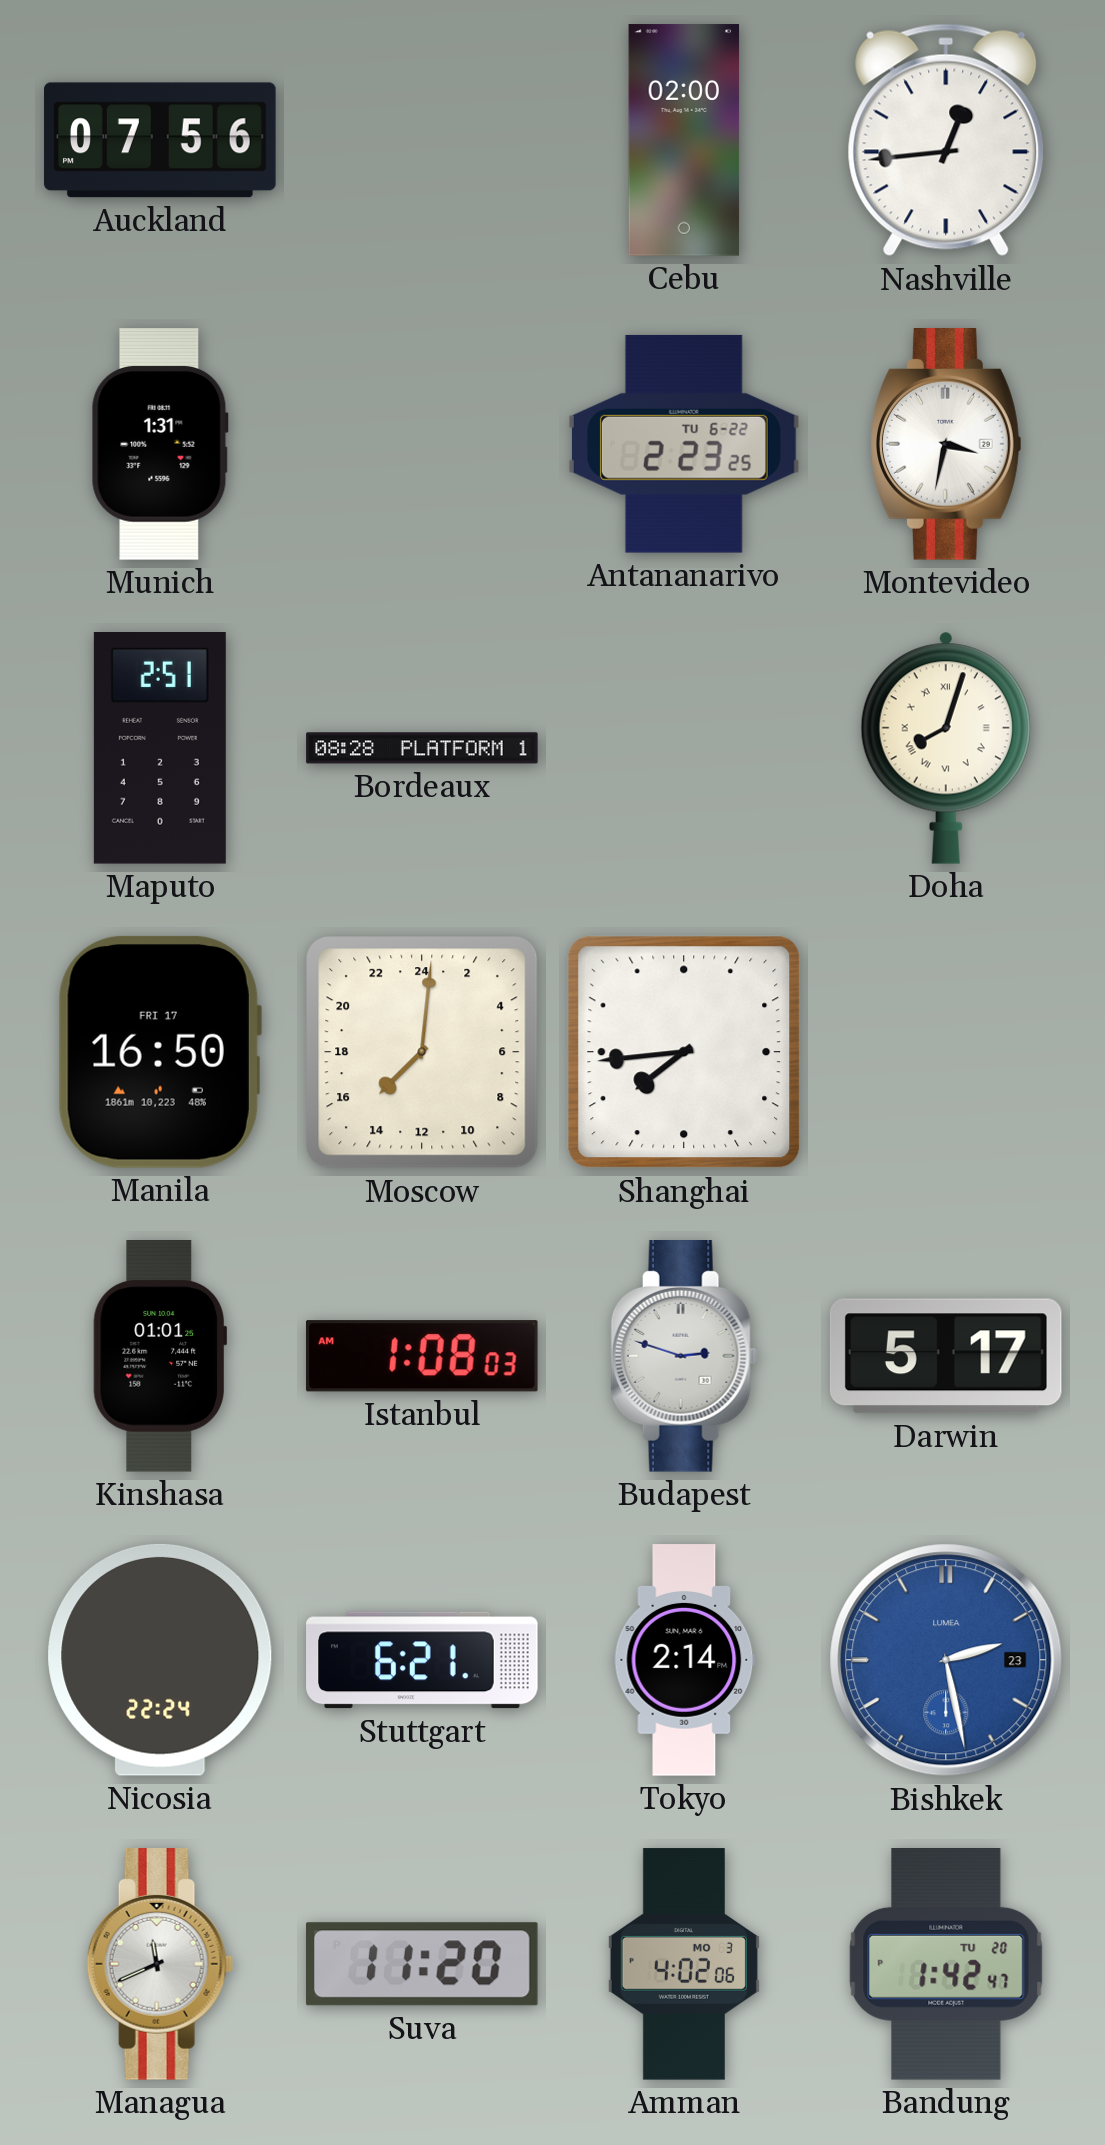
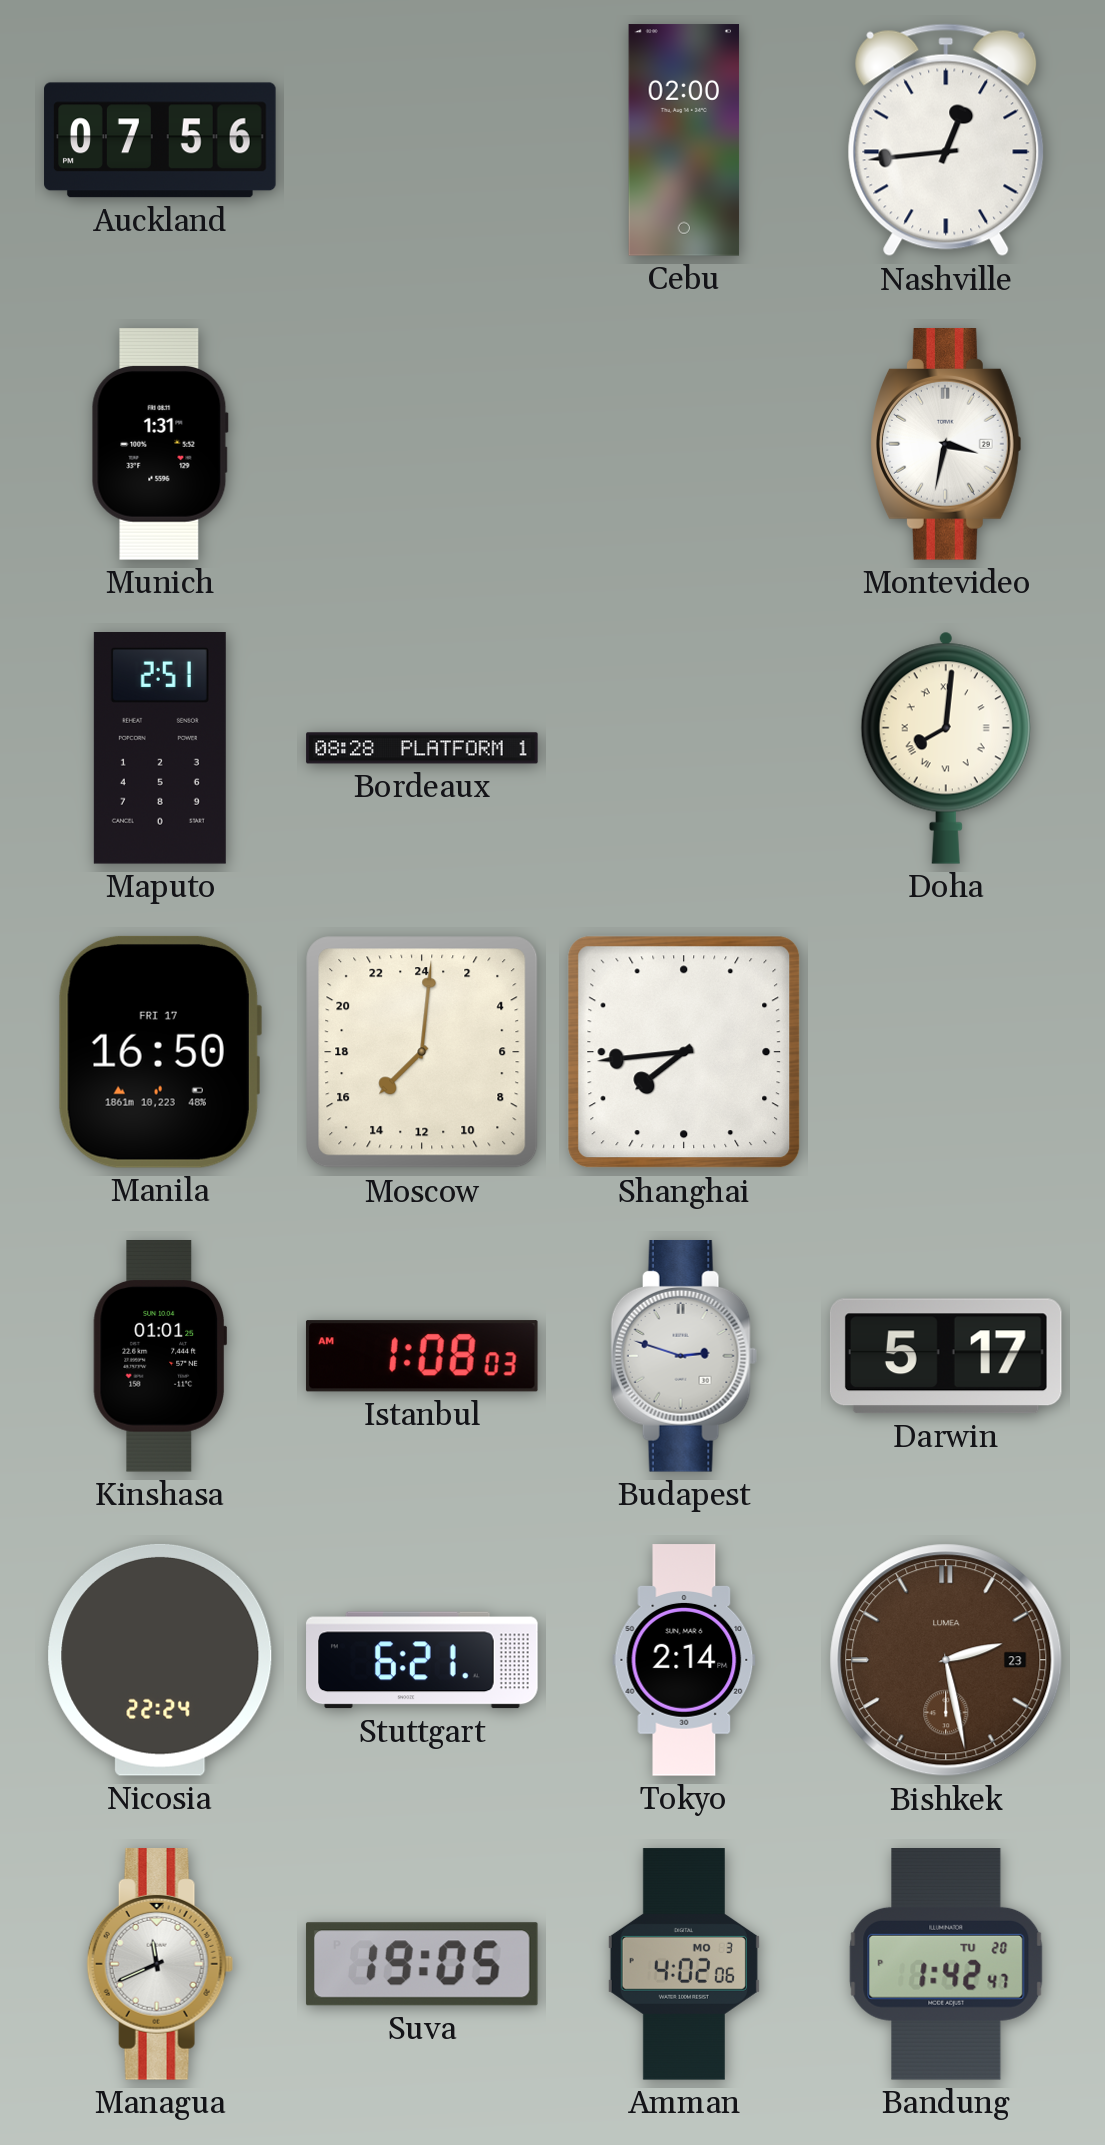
Antananarivo: 2:23 -> none
Doha: 8:03 -> 8:01
Bishkek dial: blue -> brown
Suva: 11:20 -> 19:05
